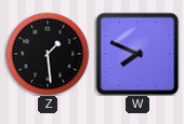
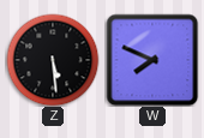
Z: 1:29 -> 5:29
